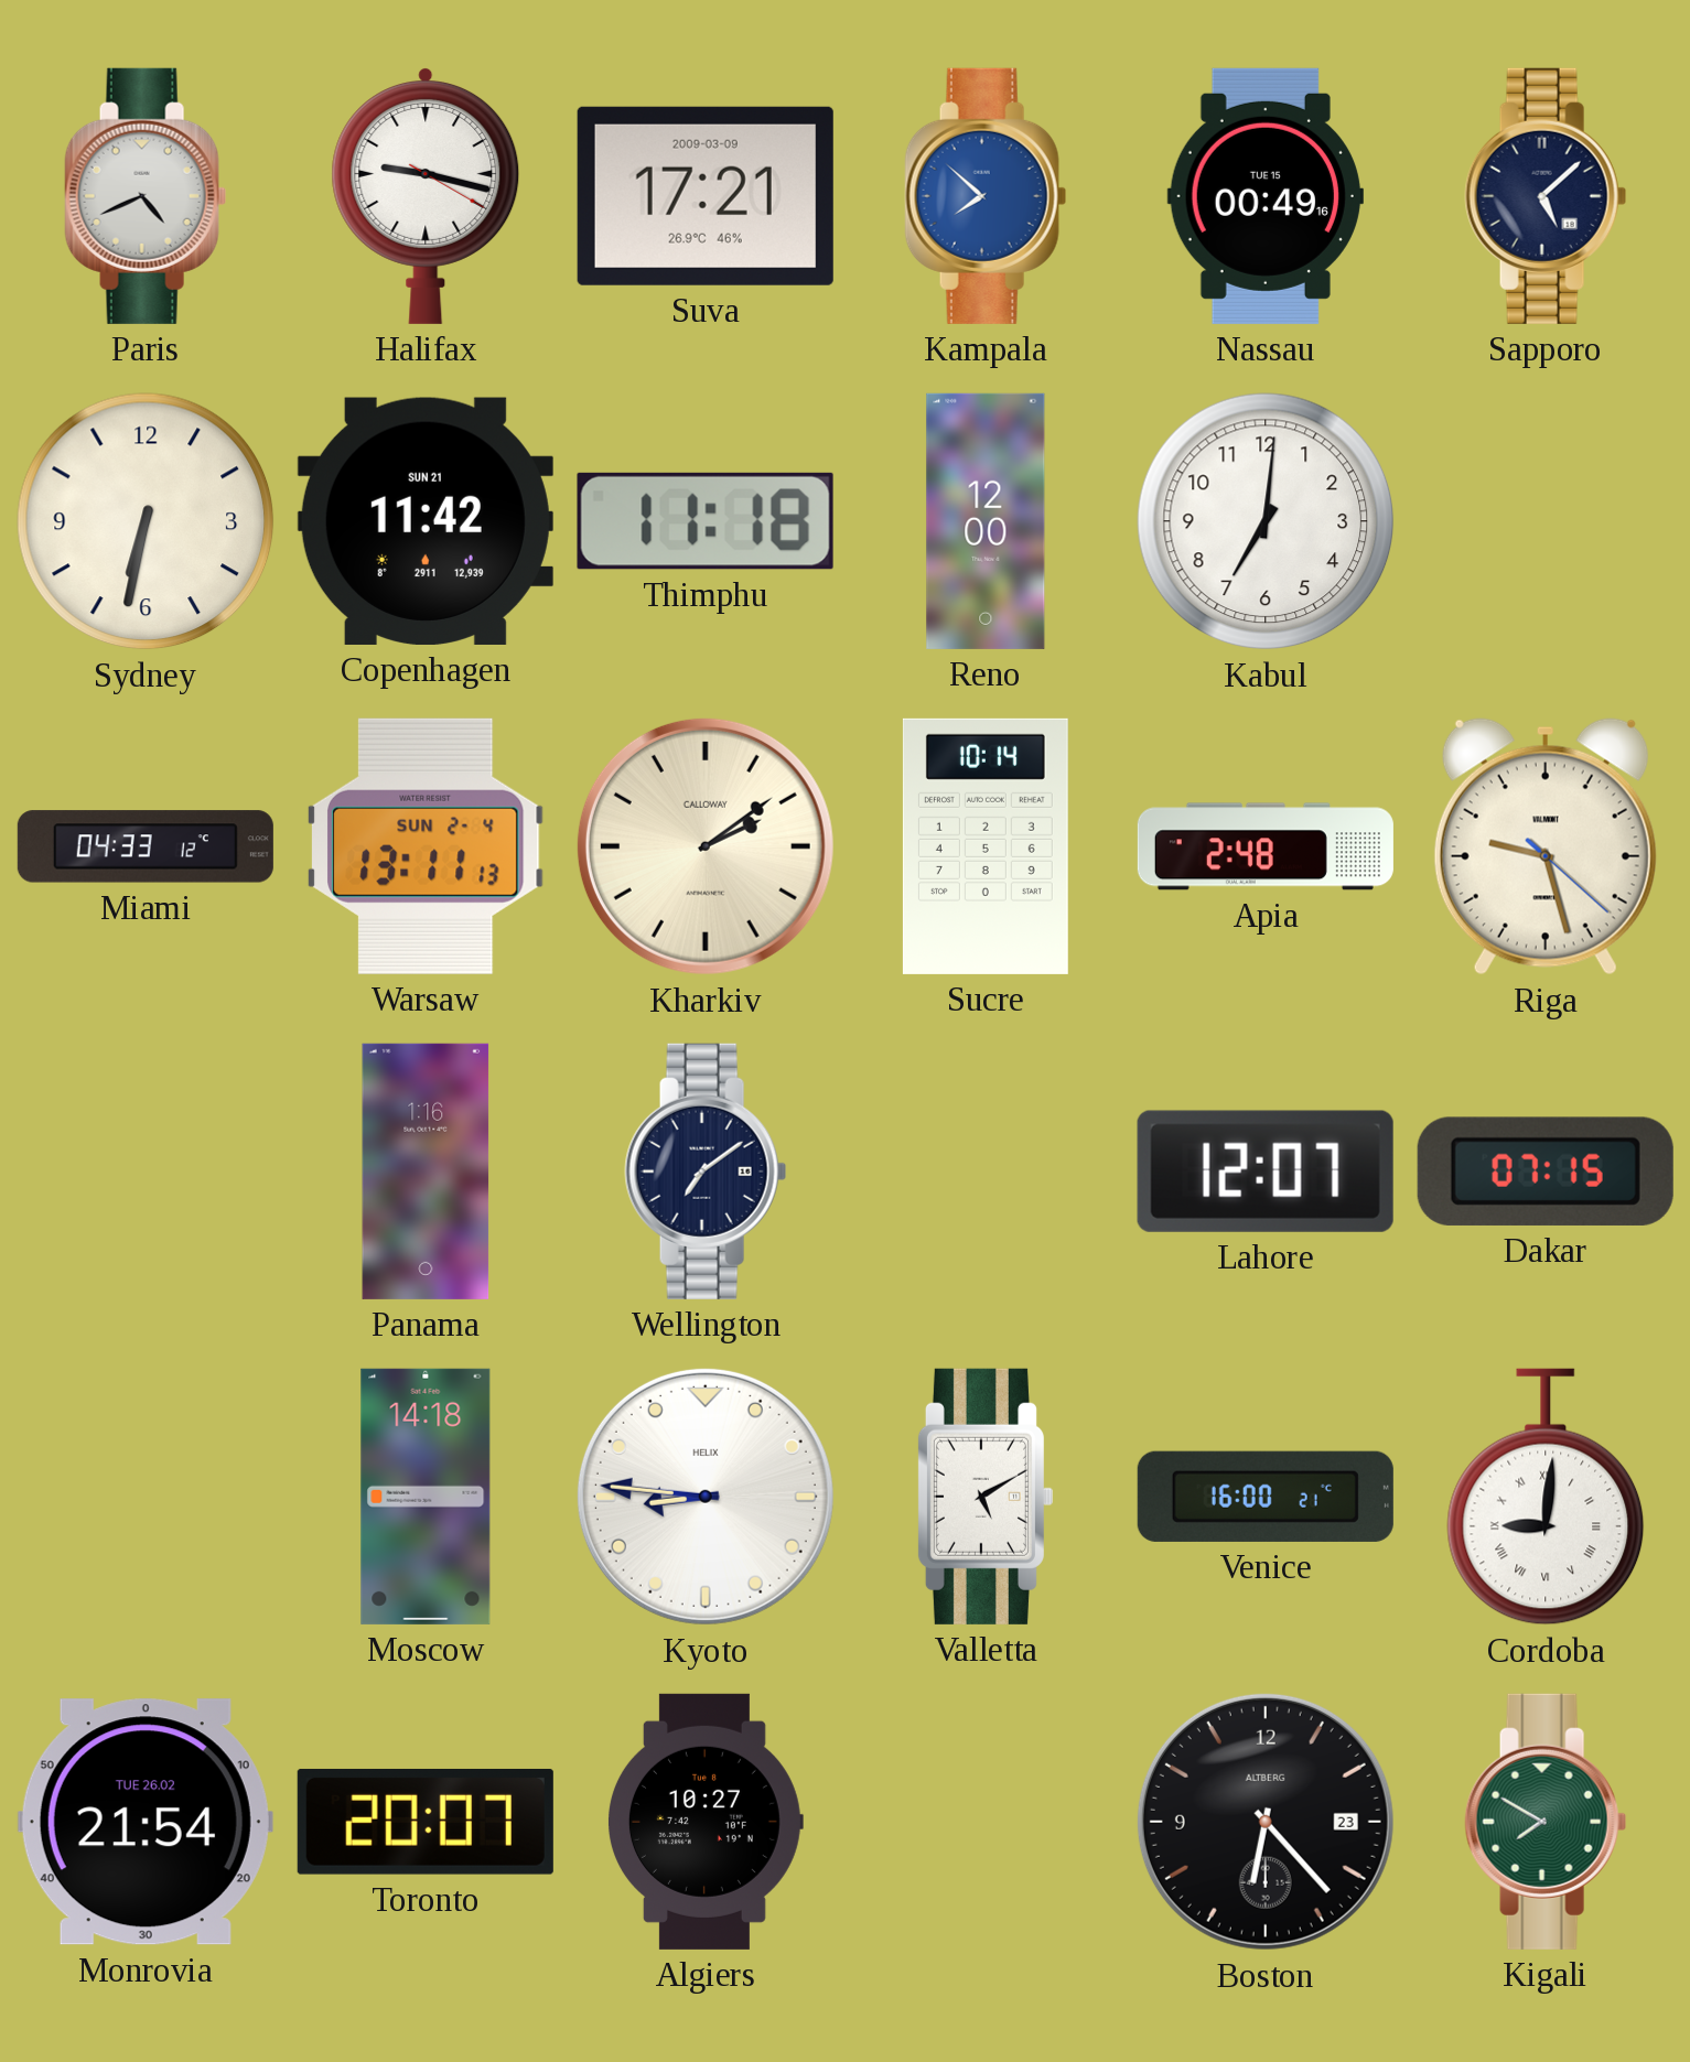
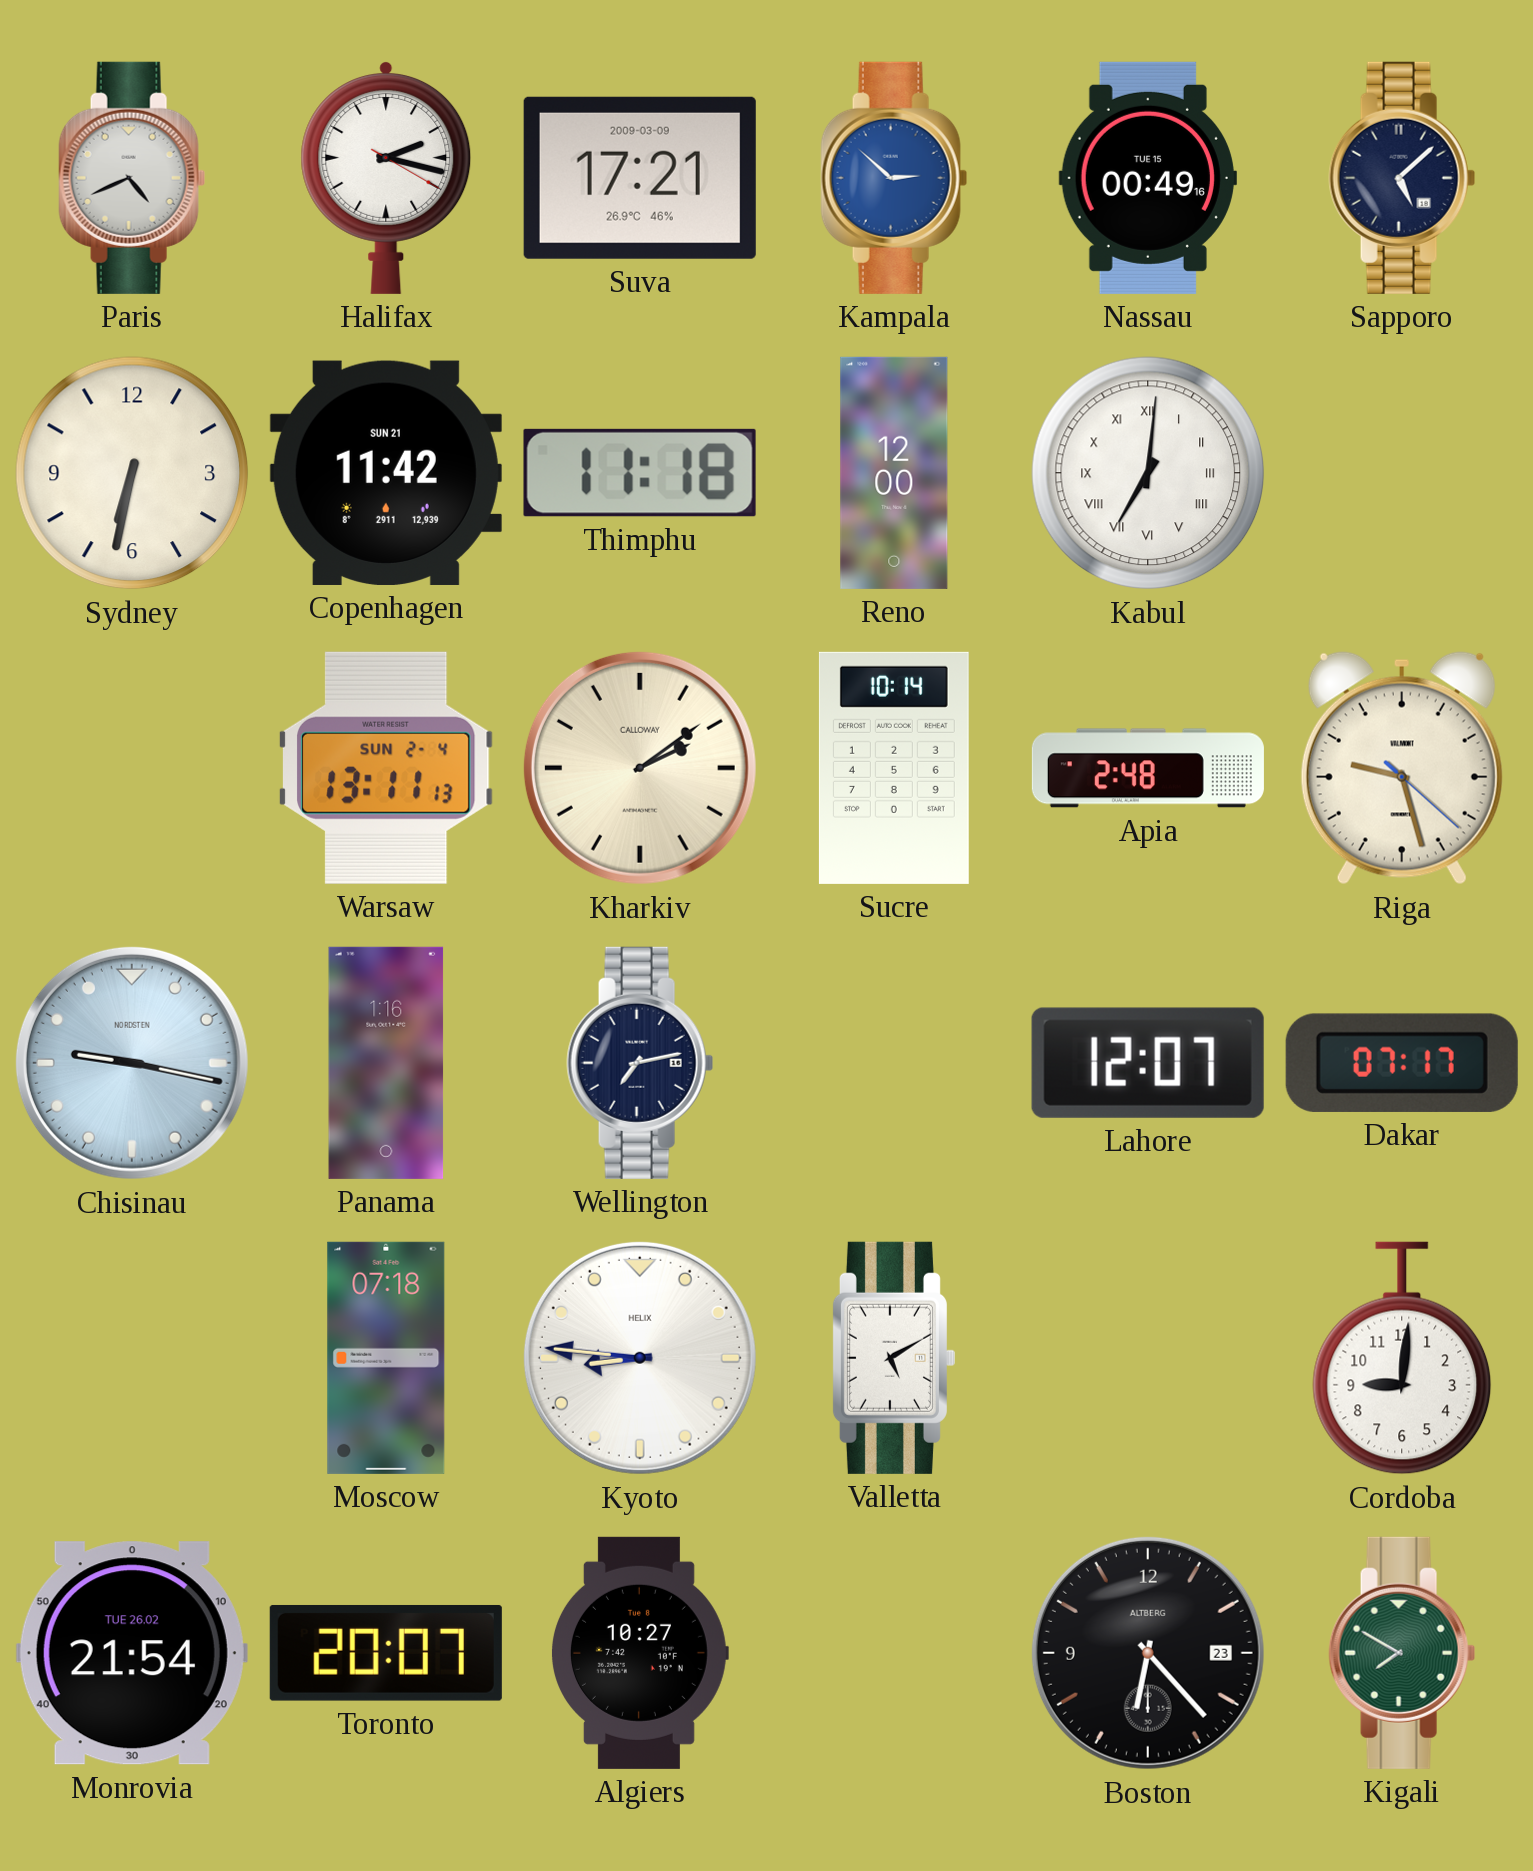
Halifax: 9:17 -> 2:17
Kampala: 7:52 -> 2:52
Kabul numerals: Arabic -> Roman
Miami: 04:33 -> none
Chisinau: none -> 9:17
Wellington: 7:09 -> 7:13
Dakar: 07:15 -> 07:17
Moscow: 14:18 -> 07:18
Venice: 16:00 -> none
Cordoba numerals: Roman -> Arabic
